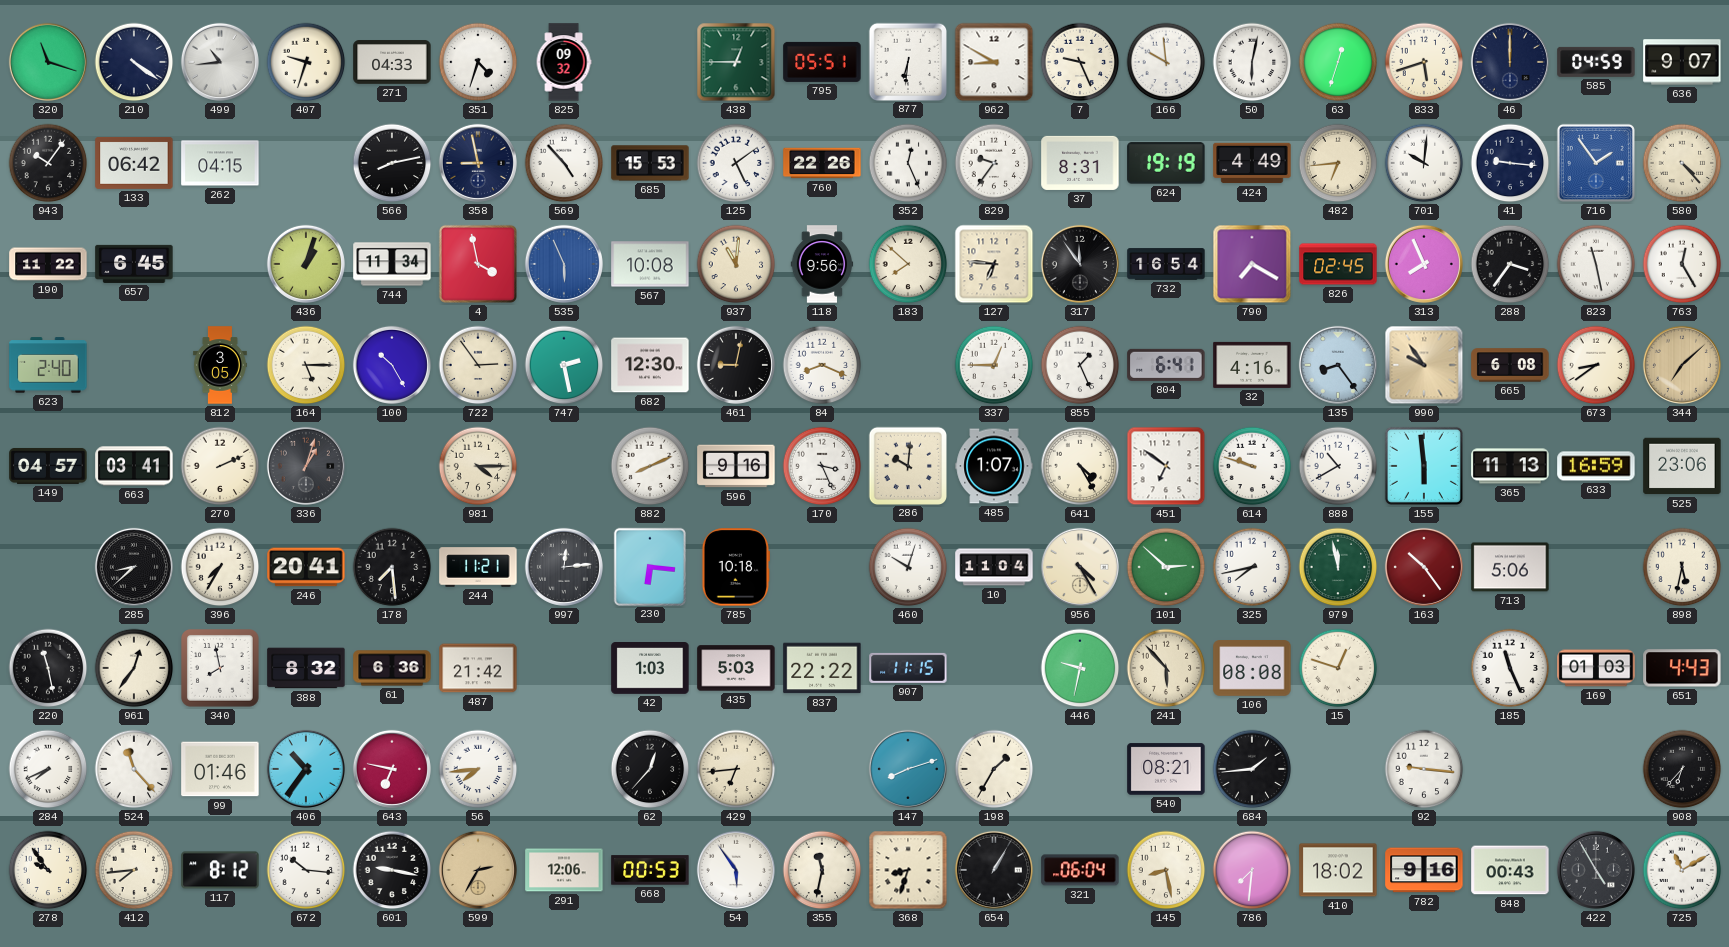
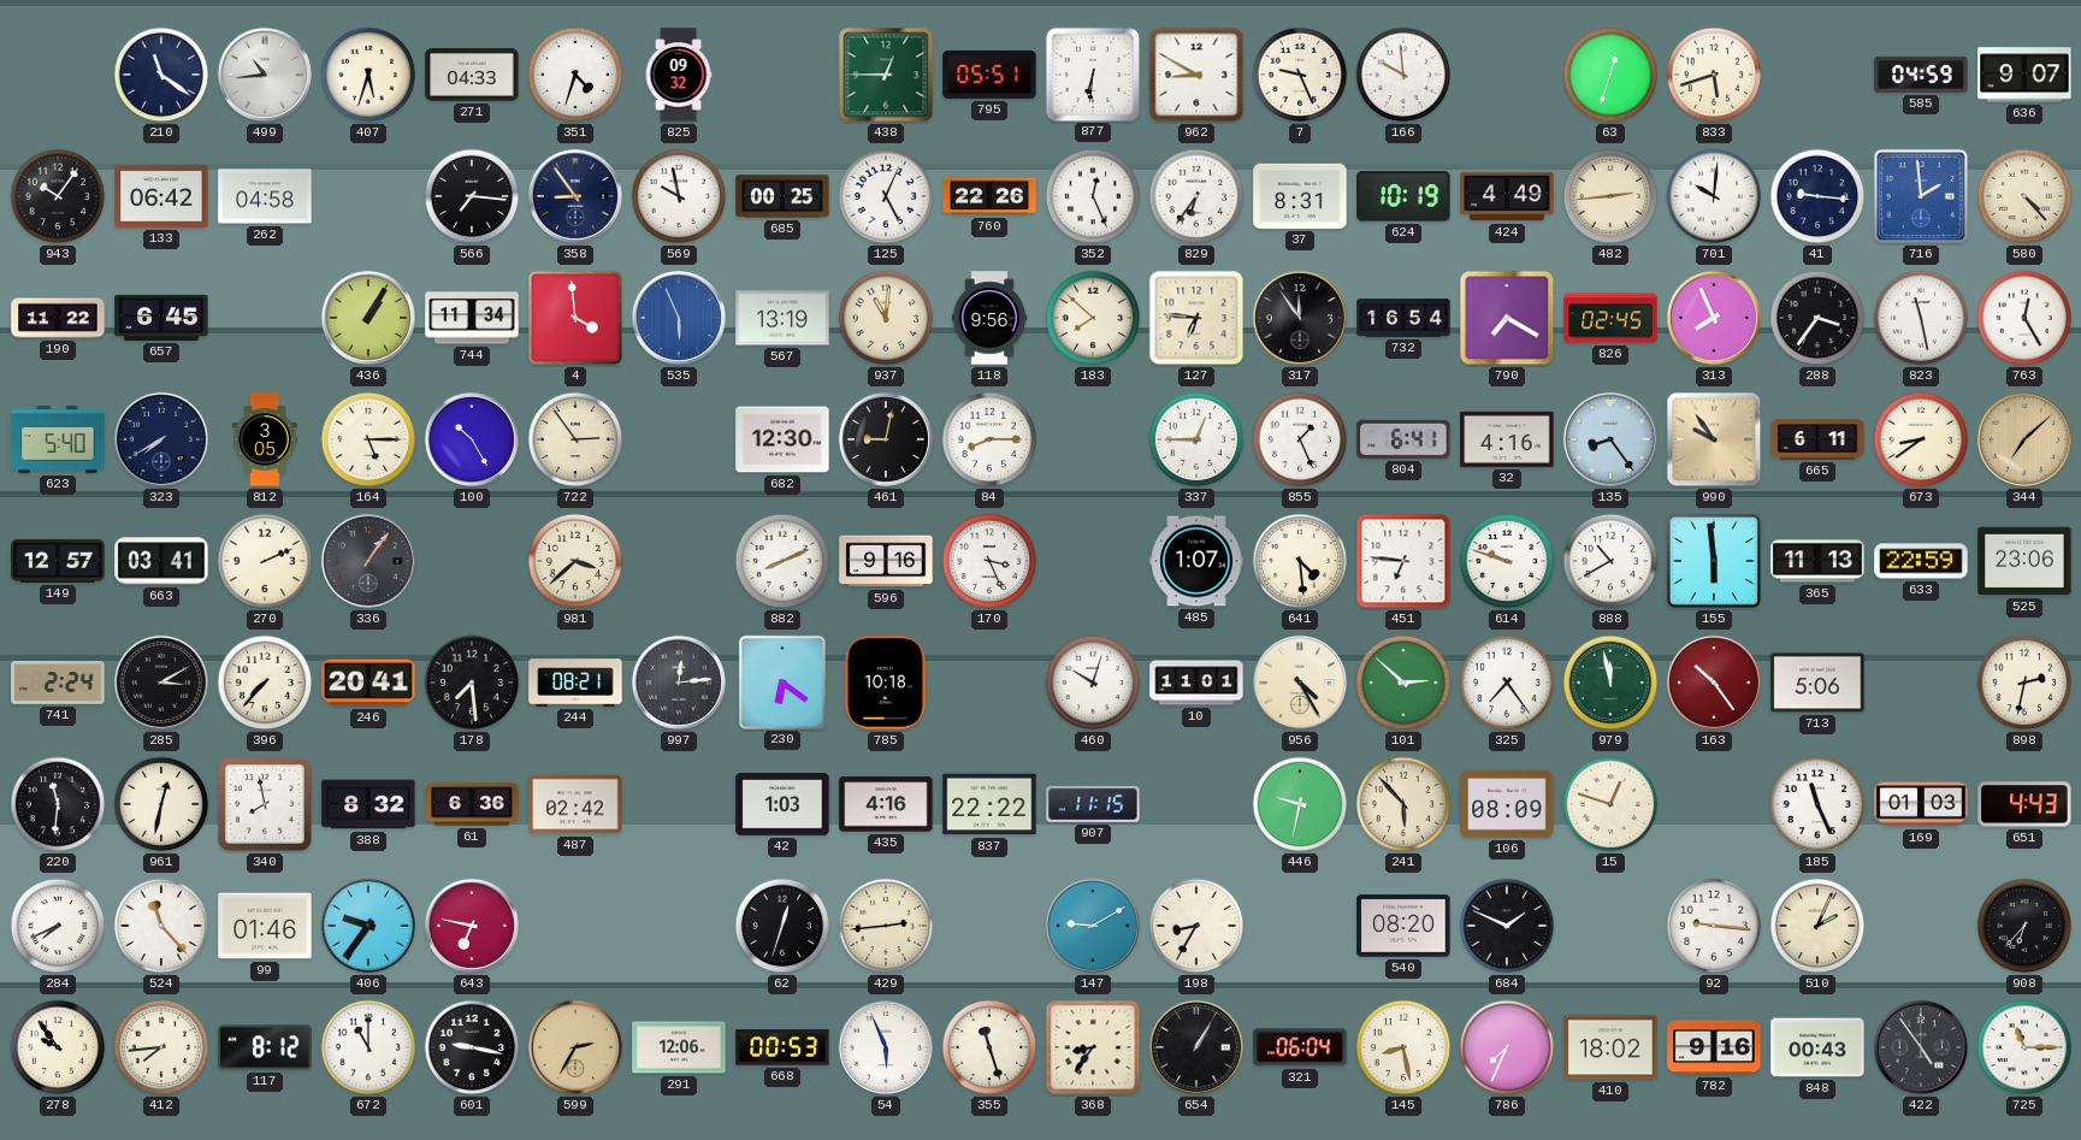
320: 11:18 -> none
210: 4:21 -> 11:21
407: 9:33 -> 5:33
50: 6:02 -> none
46: 12:00 -> none
262: 04:15 -> 04:58
566: 8:13 -> 7:16
358: 8:58 -> 8:54
569: 4:53 -> 9:58
685: 15:53 -> 00:25
125: 5:09 -> 5:04
829: 9:36 -> 6:36
624: 19:19 -> 10:19
482: 6:44 -> 2:44
716: 1:54 -> 1:59
436: 1:03 -> 1:05
4: 3:58 -> 3:59
567: 10:08 -> 13:19
623: 2:40 -> 5:40
323: none -> 7:40
747: 2:28 -> none
84: 8:19 -> 8:15
665: 6:08 -> 6:11
149: 04:57 -> 12:57
336: 1:03 -> 1:06
981: 4:15 -> 3:38
286: 10:01 -> none
641: 4:25 -> 4:29
451: 6:51 -> 6:46
633: 16:59 -> 22:59
741: none -> 2:24
285: 8:38 -> 3:10
396: 7:35 -> 7:37
244: 11:21 -> 08:21
230: 6:16 -> 6:21
10: 11:04 -> 11:01
325: 7:43 -> 7:24
898: 5:32 -> 2:32
220: 11:28 -> 11:31
961: 12:36 -> 12:32
487: 21:42 -> 02:42
435: 5:03 -> 4:16
106: 08:08 -> 08:09
406: 10:36 -> 9:36
56: 7:44 -> none
62: 12:37 -> 12:33
429: 6:44 -> 2:44
147: 8:12 -> 9:10
198: 1:35 -> 8:35
540: 08:21 -> 08:20
684: 1:44 -> 1:49
510: none -> 2:04
672: 10:16 -> 11:00
54: 5:54 -> 5:56
355: 11:32 -> 11:27
368: 8:33 -> 8:36
786: 7:31 -> 7:34
422: 4:55 -> 4:54
725: 11:10 -> 11:15
